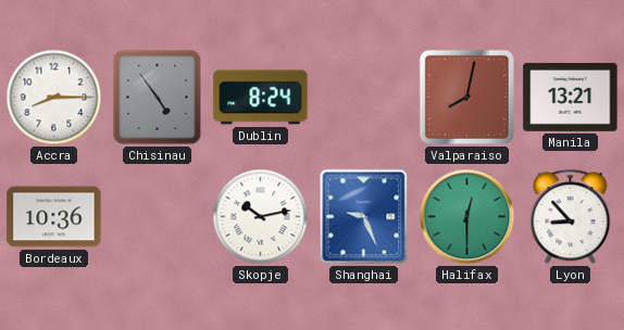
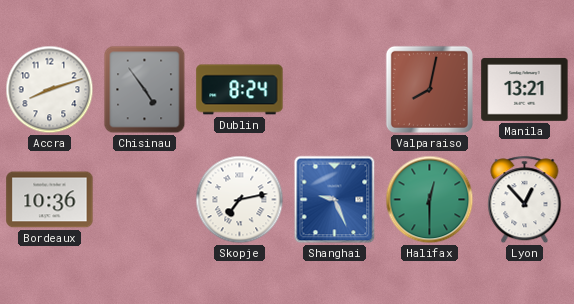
Accra: 8:15 -> 8:12
Skopje: 10:13 -> 7:13
Lyon: 8:53 -> 12:53
